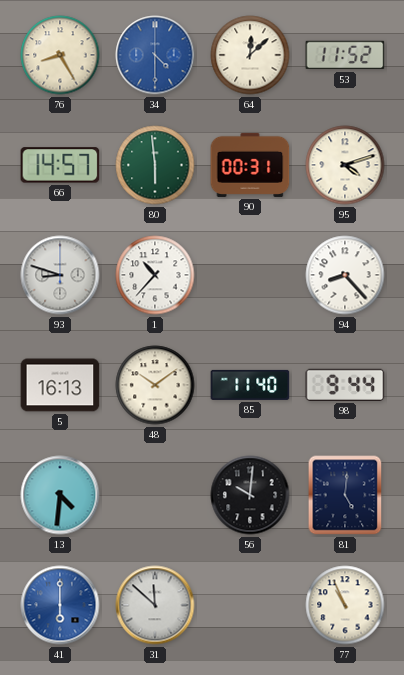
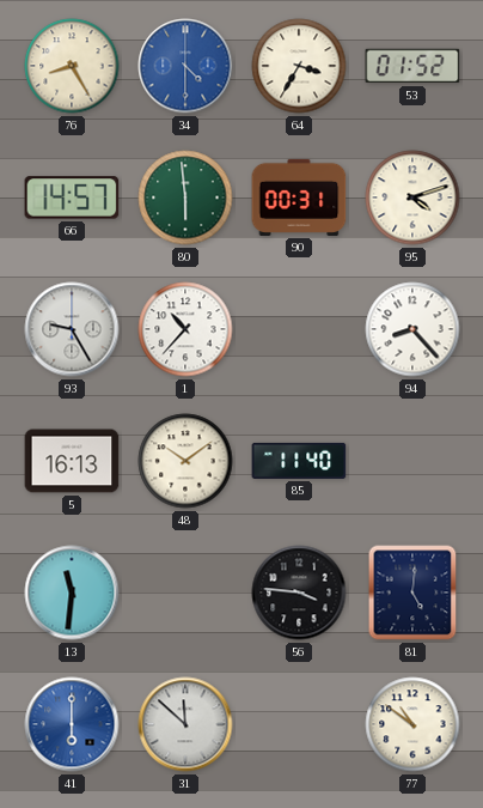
64: 12:08 -> 3:35
53: 11:52 -> 01:52
93: 8:48 -> 9:25
98: 9:44 -> none
13: 4:31 -> 11:31
56: 10:01 -> 3:46
77: 10:56 -> 10:51
